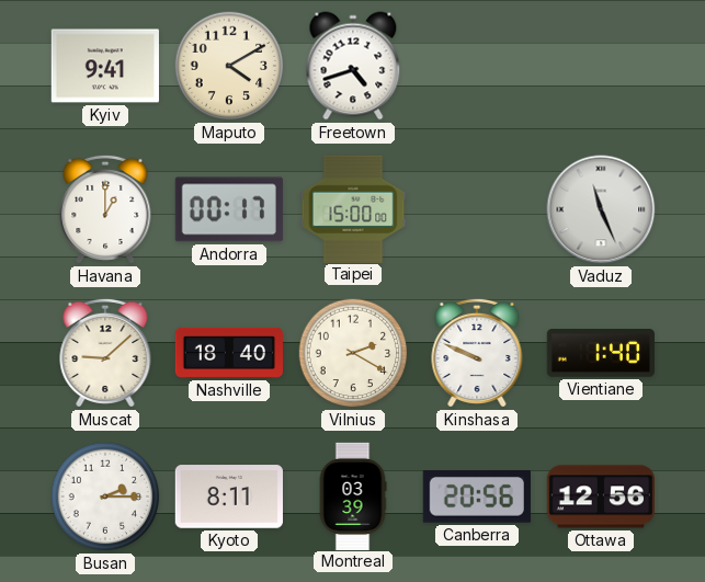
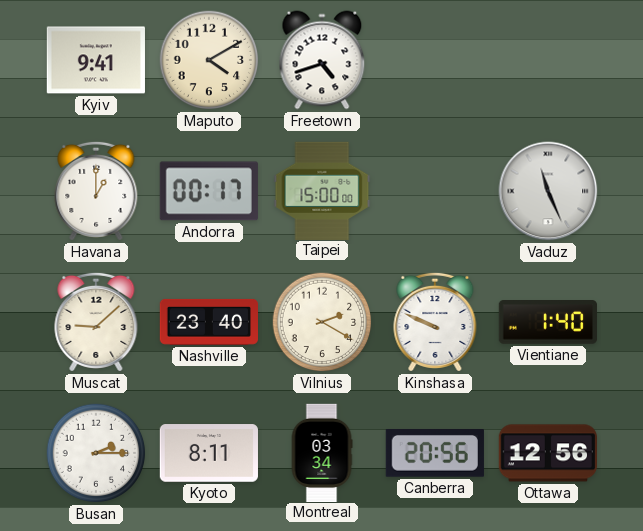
Nashville: 18:40 -> 23:40
Montreal: 03:39 -> 03:34
